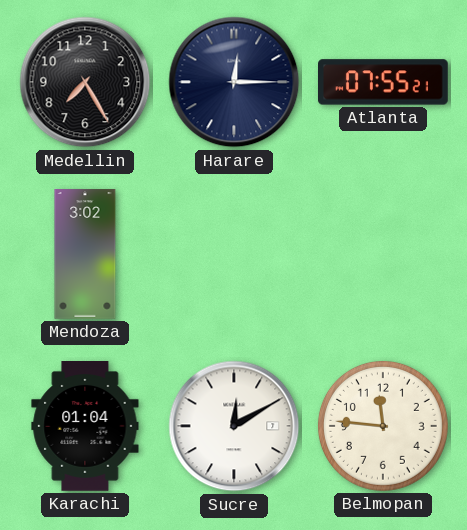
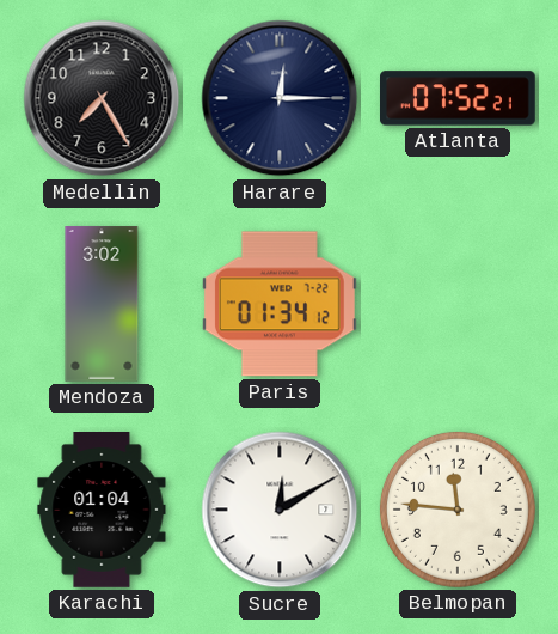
Atlanta: 07:55 -> 07:52
Paris: none -> 01:34
